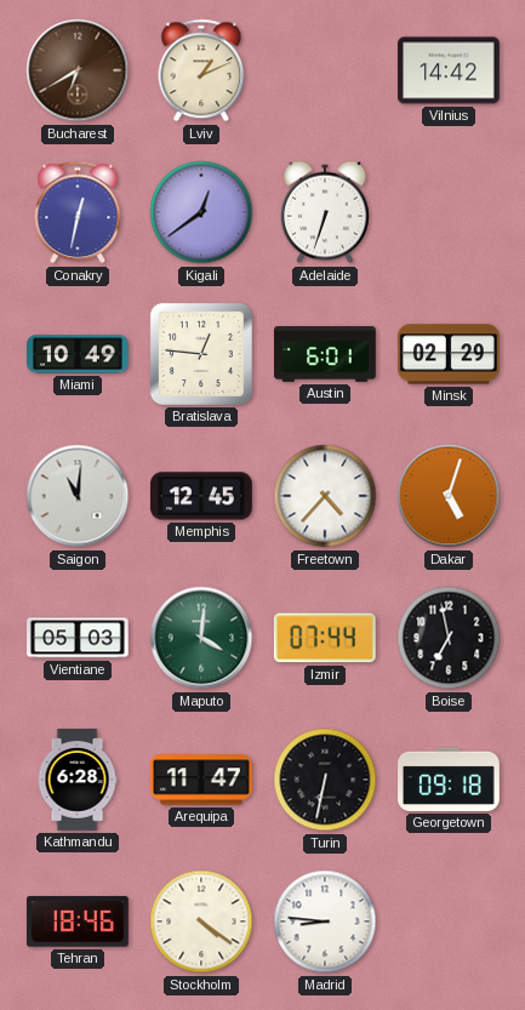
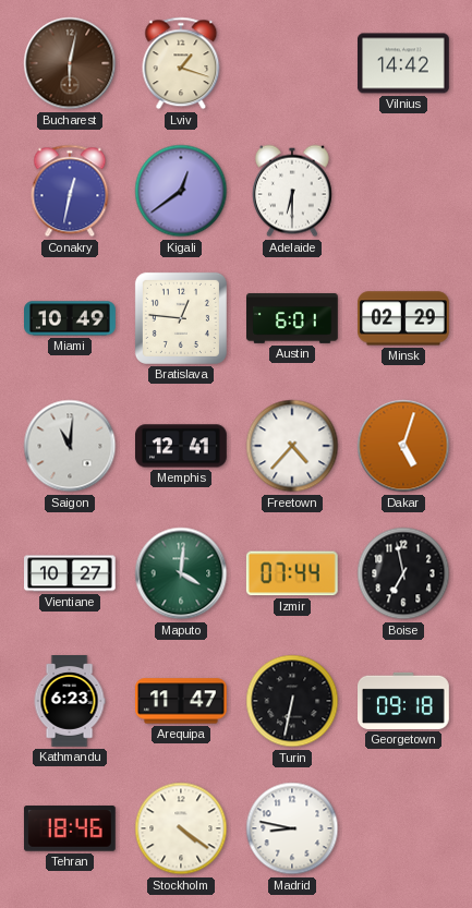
Bucharest: 6:40 -> 6:02
Lviv: 1:11 -> 1:18
Adelaide: 6:33 -> 6:30
Memphis: 12:45 -> 12:41
Vientiane: 05:03 -> 10:27
Kathmandu: 6:28 -> 6:23
Madrid: 8:46 -> 8:47
